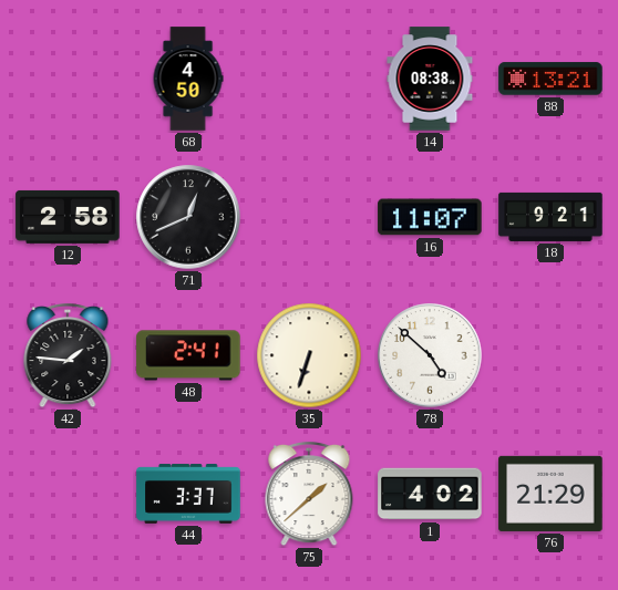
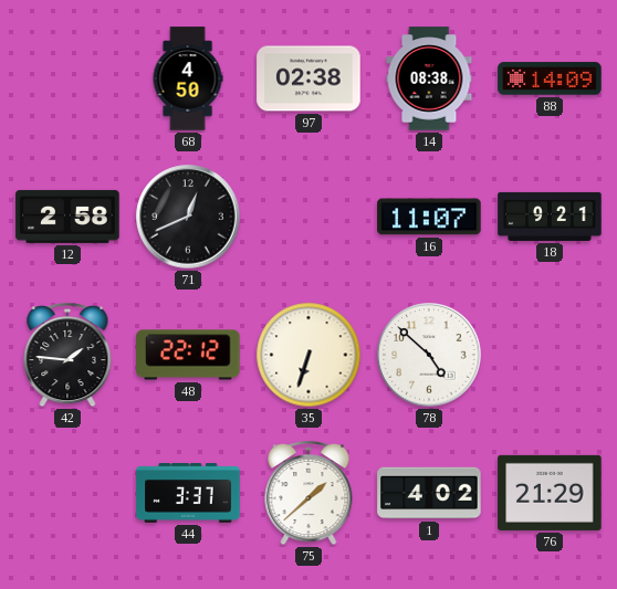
97: none -> 02:38
88: 13:21 -> 14:09
48: 2:41 -> 22:12
